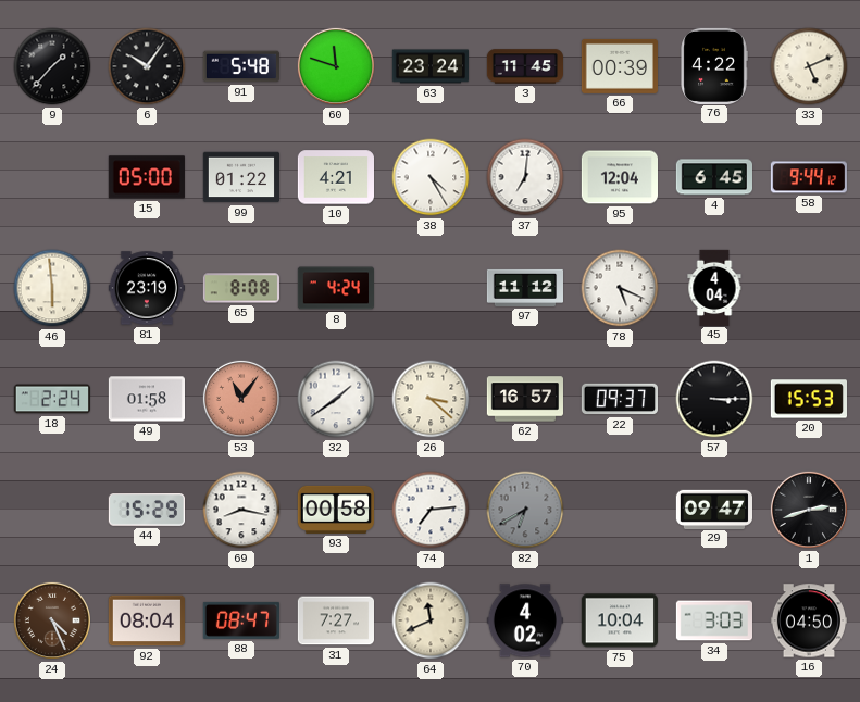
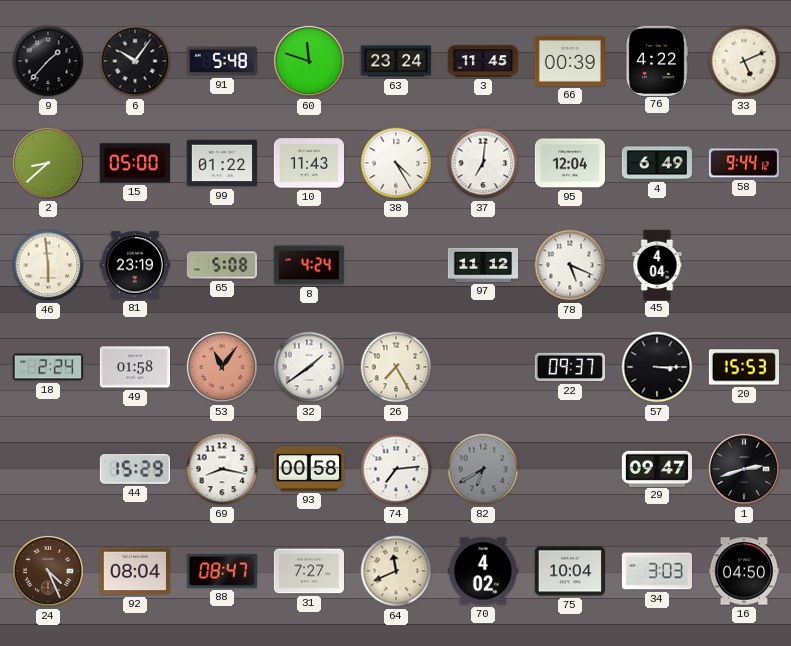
2: none -> 8:38
10: 4:21 -> 11:43
4: 6:45 -> 6:49
65: 8:08 -> 5:08
26: 3:22 -> 7:25
62: 16:57 -> none
